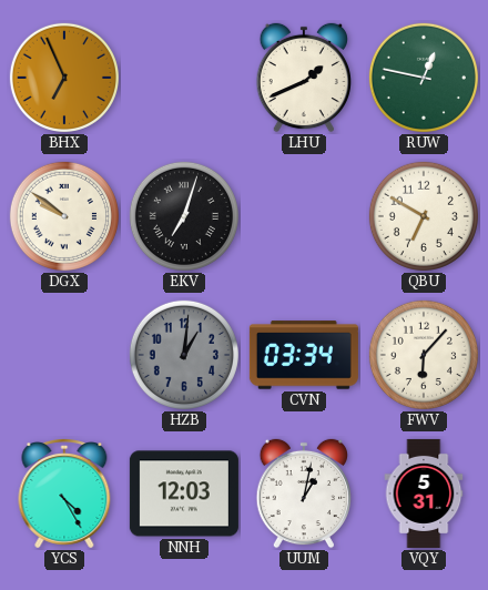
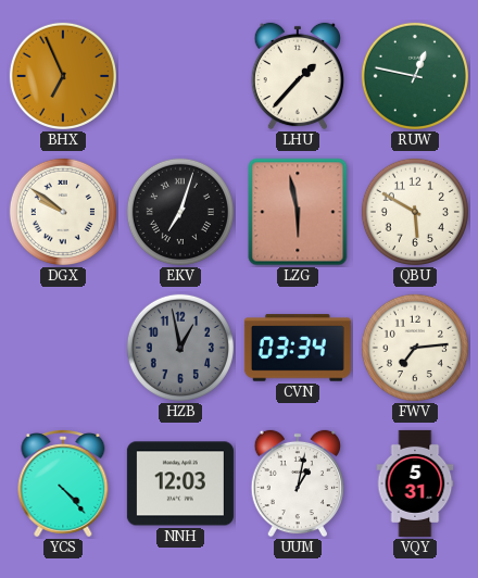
LHU: 1:41 -> 1:37
LZG: none -> 5:58
QBU: 6:50 -> 5:50
HZB: 1:01 -> 12:58
FWV: 6:07 -> 7:14
YCS: 4:25 -> 4:23
